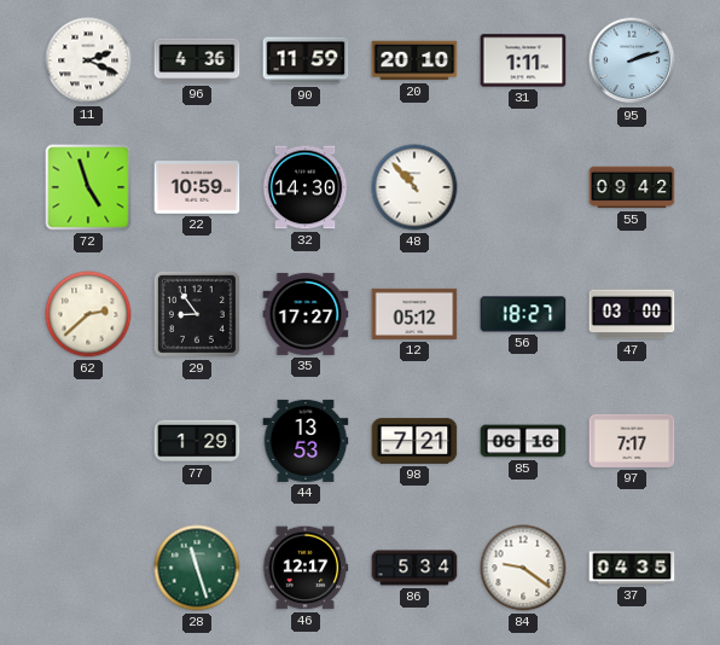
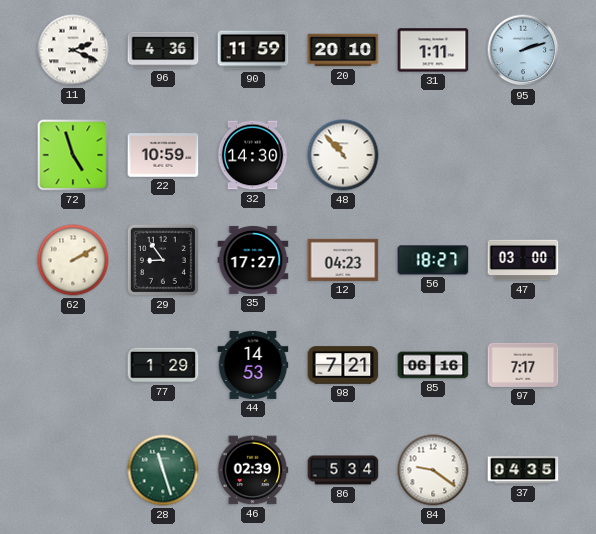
55: 09:42 -> none
62: 2:38 -> 2:10
12: 05:12 -> 04:23
44: 13:53 -> 14:53
46: 12:17 -> 02:39
